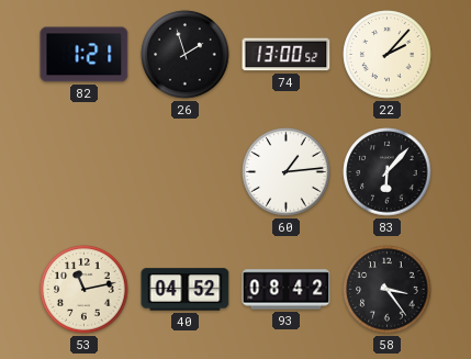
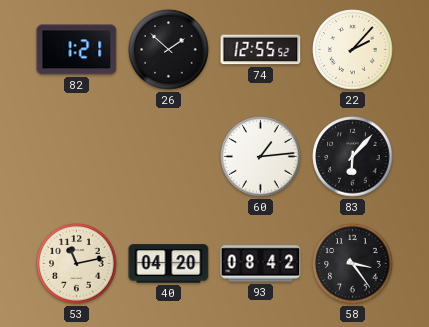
26: 1:57 -> 1:52
74: 13:00 -> 12:55
40: 04:52 -> 04:20
